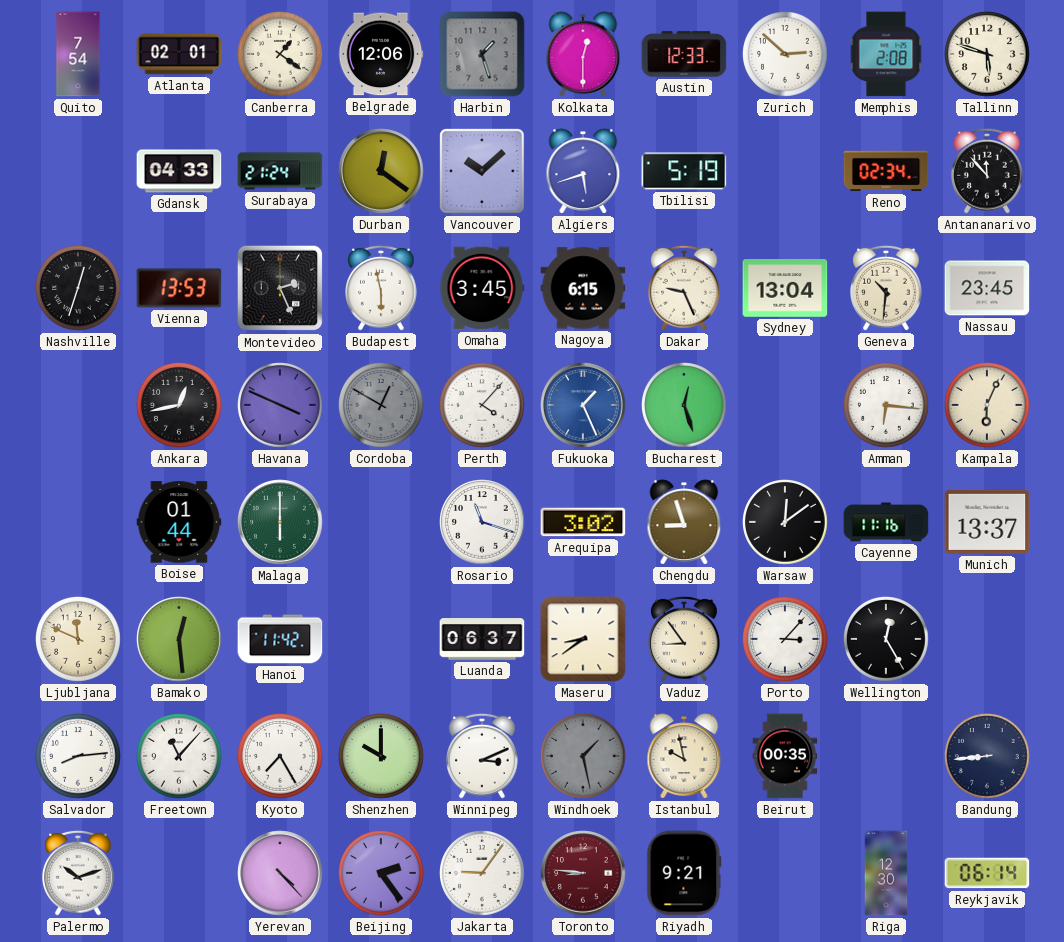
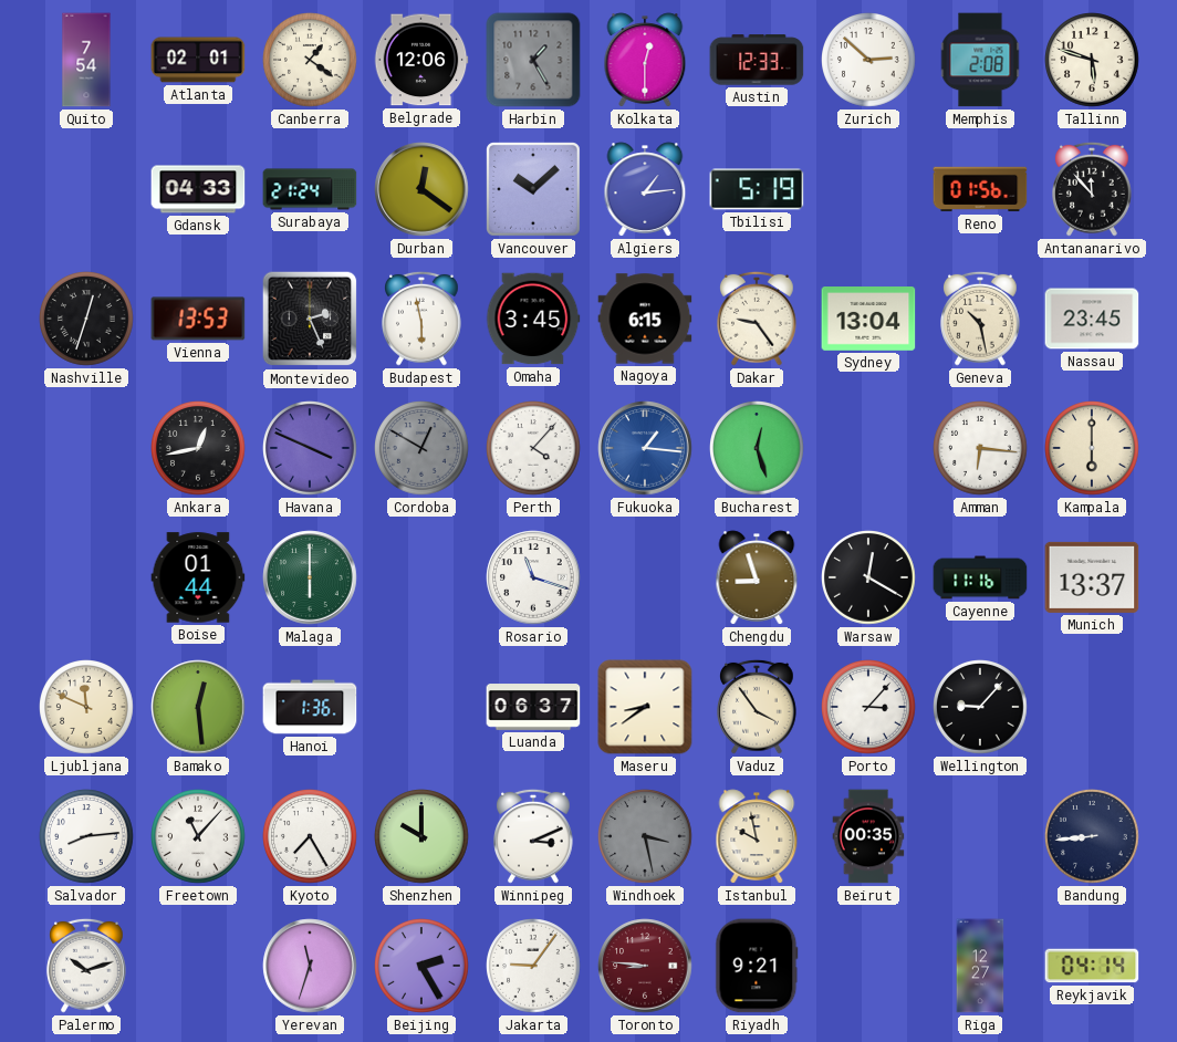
Harbin: 1:27 -> 1:25
Algiers: 5:42 -> 1:14
Reno: 02:34 -> 01:56
Dakar: 9:26 -> 9:24
Geneva: 10:31 -> 10:28
Fukuoka: 1:26 -> 1:16
Kampala: 6:04 -> 6:00
Arequipa: 3:02 -> none
Warsaw: 12:09 -> 12:20
Hanoi: 11:42 -> 1:36
Vaduz: 8:54 -> 3:54
Wellington: 12:25 -> 9:07
Windhoek: 1:28 -> 3:28
Yerevan: 4:23 -> 11:33
Beijing: 2:24 -> 2:25
Riga: 12:30 -> 12:27
Reykjavik: 06:14 -> 04:14
